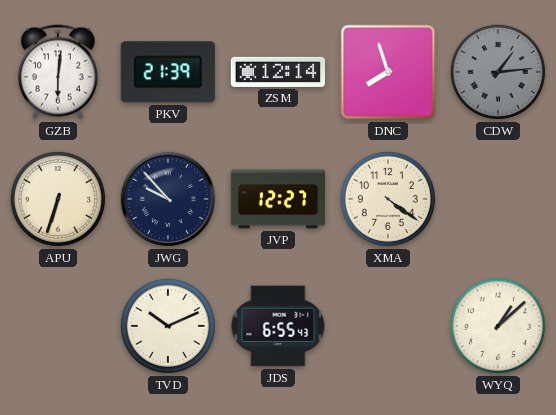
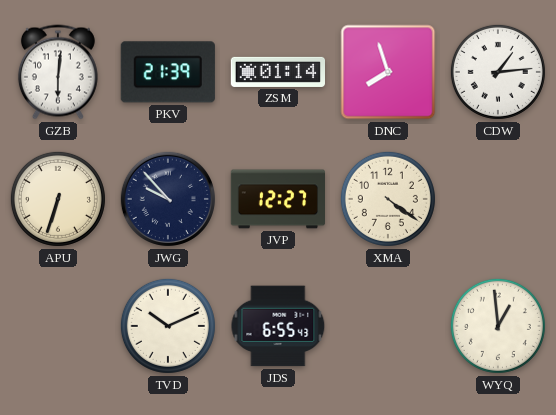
ZSM: 12:14 -> 01:14
CDW dial: grey -> white
WYQ: 1:08 -> 12:59
